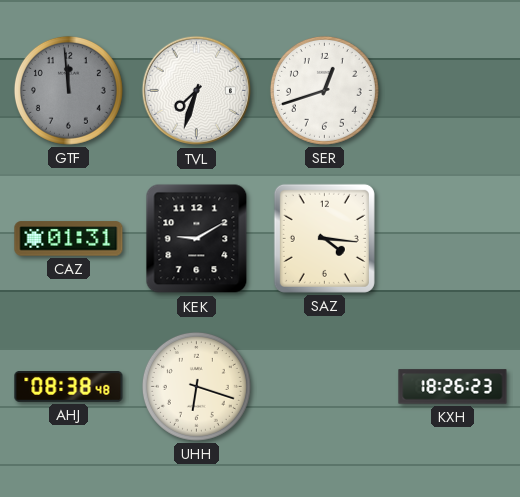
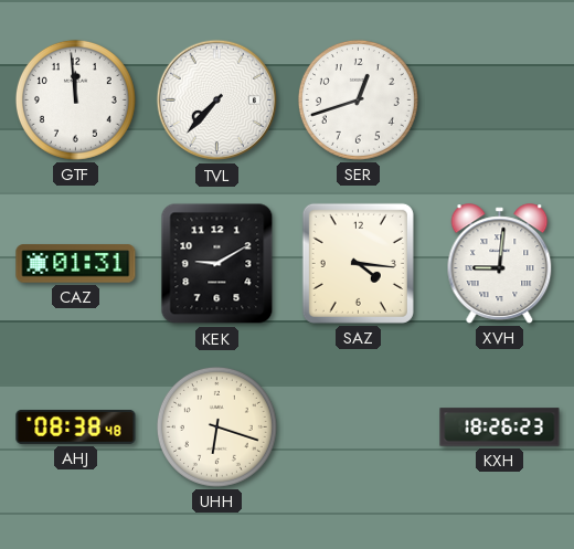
GTF dial: grey -> white
TVL: 7:33 -> 7:37
XVH: none -> 9:01
